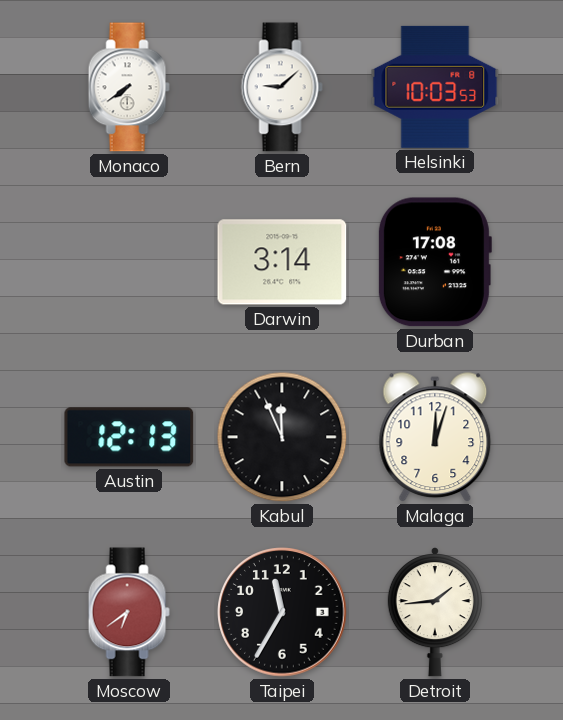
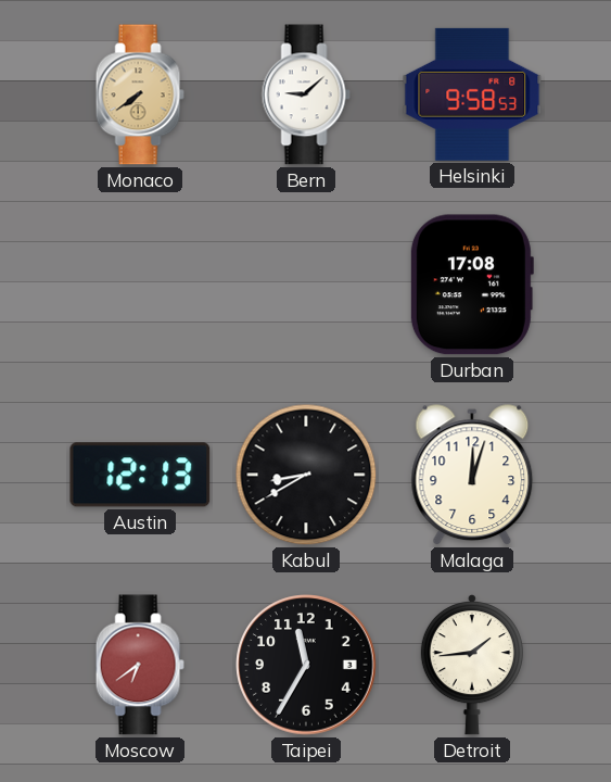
Monaco dial: white -> champagne
Helsinki: 10:03 -> 9:58
Darwin: 3:14 -> none
Kabul: 11:56 -> 8:40
